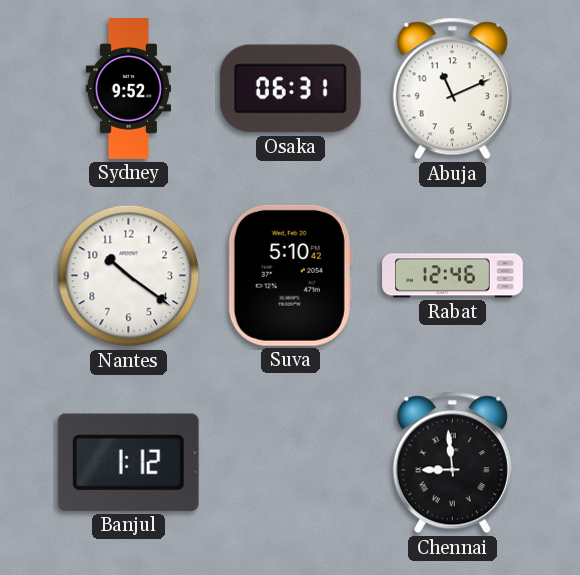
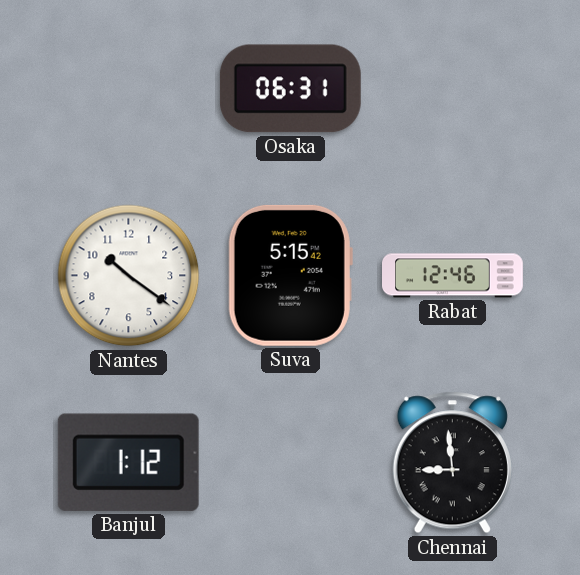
Sydney: 9:52 -> none
Abuja: 11:11 -> none
Suva: 5:10 -> 5:15
